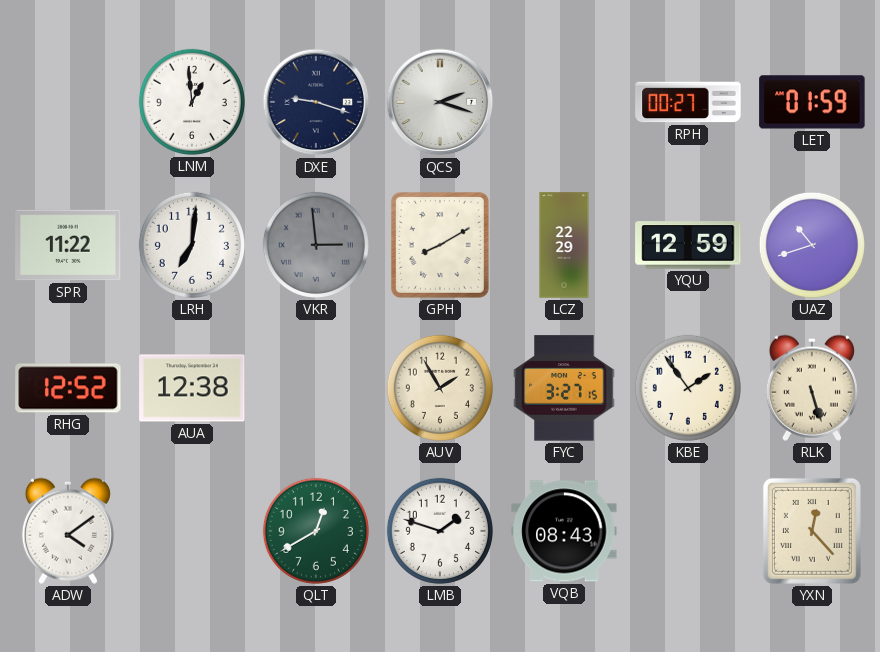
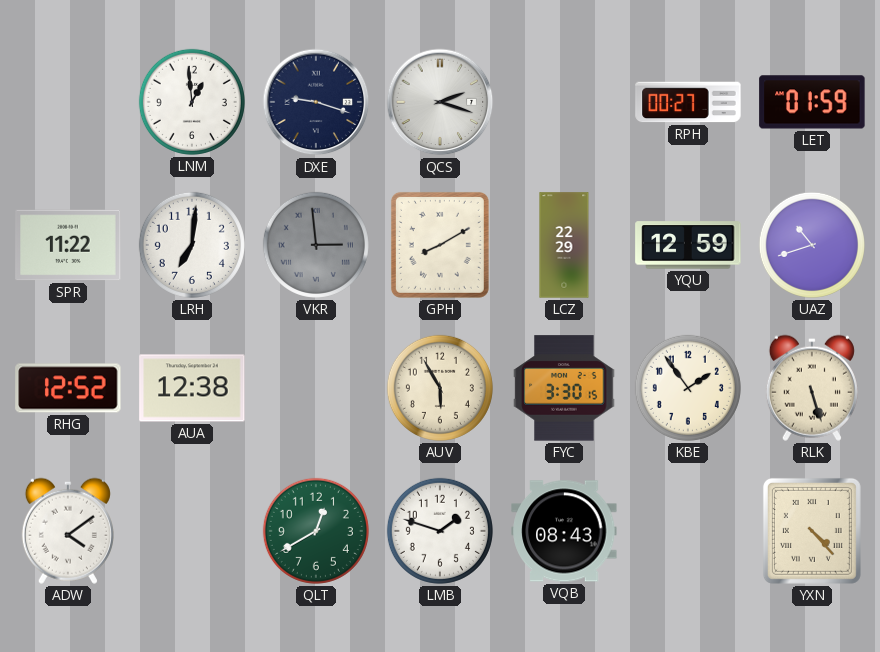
AUV: 1:55 -> 5:55
FYC: 3:27 -> 3:30
YXN: 12:23 -> 4:23
